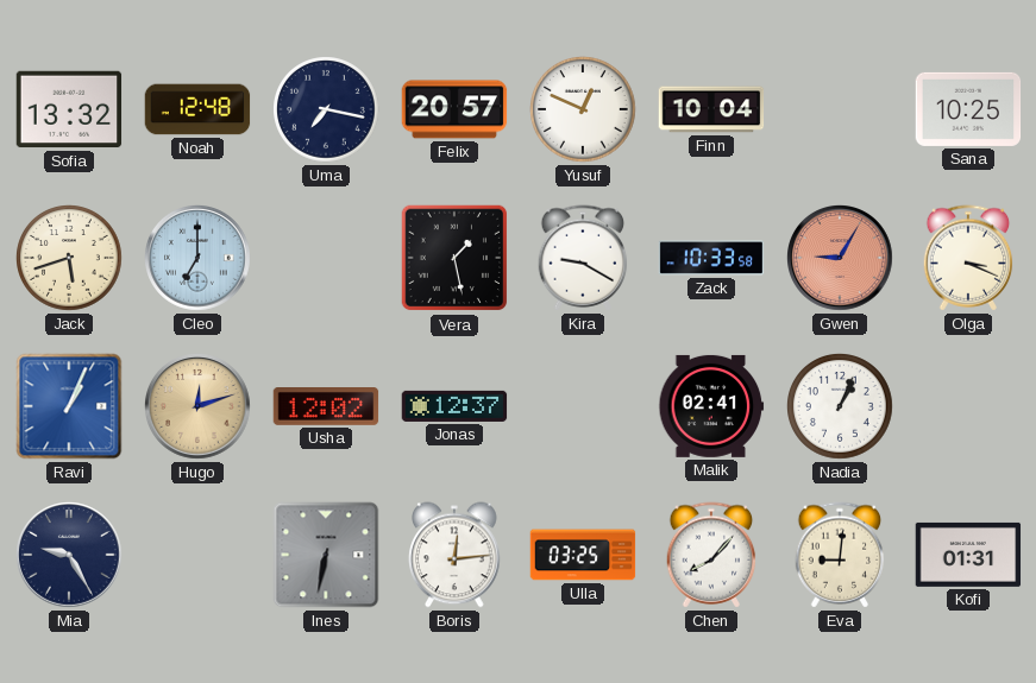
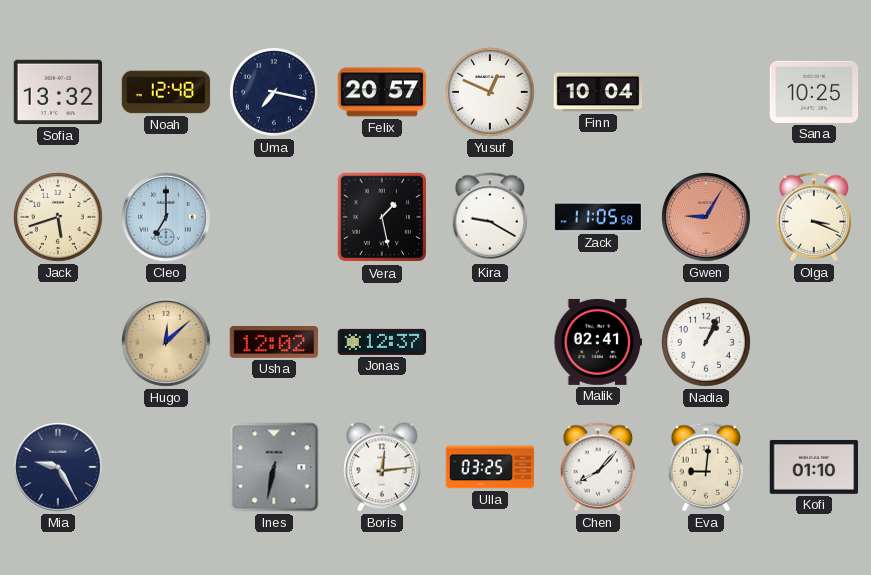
Zack: 10:33 -> 11:05
Ravi: 1:04 -> none
Hugo: 12:12 -> 12:08
Kofi: 01:31 -> 01:10
